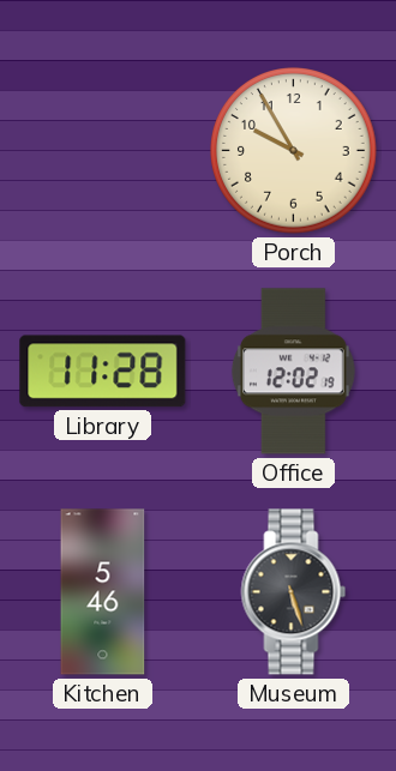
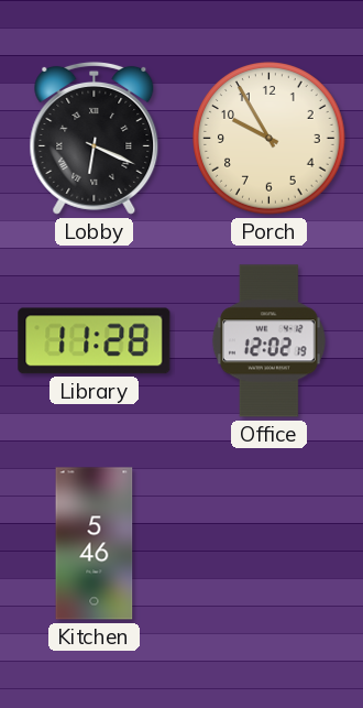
Lobby: none -> 6:19
Museum: 5:27 -> none
